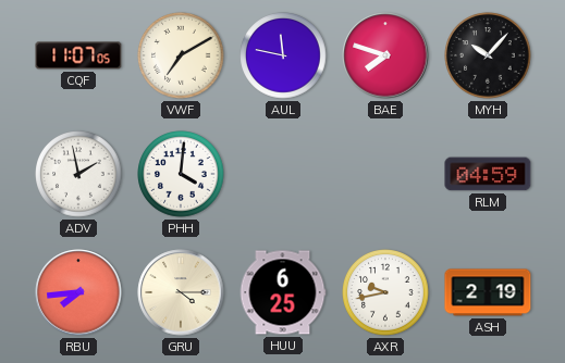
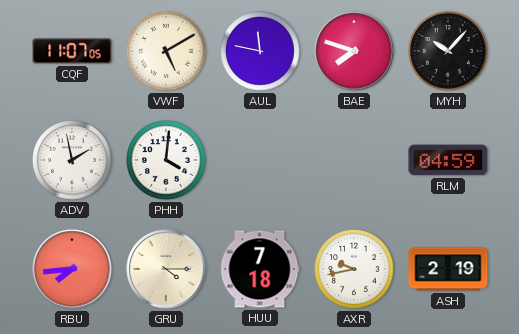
VWF: 7:10 -> 5:10
HUU: 6:25 -> 7:18
